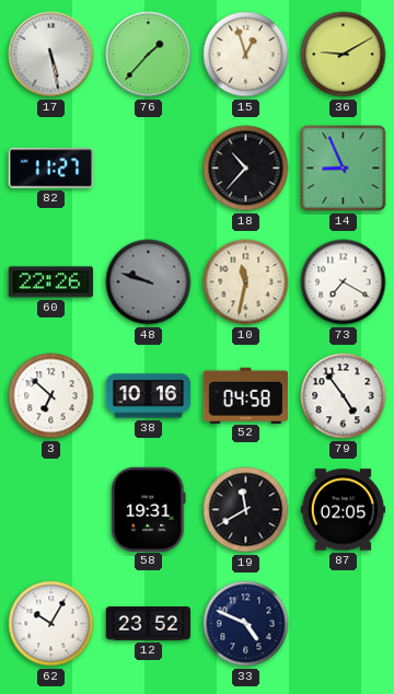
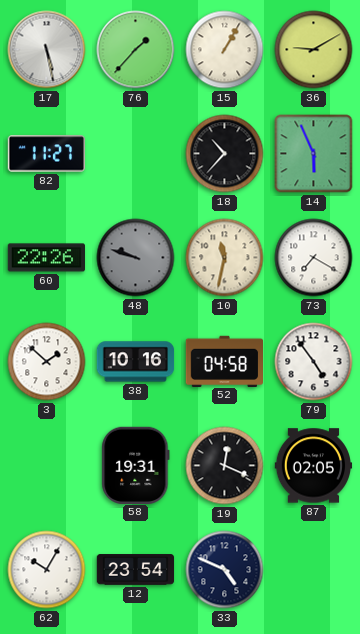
15: 12:57 -> 1:05
14: 8:56 -> 5:56
3: 6:52 -> 1:52
19: 11:40 -> 12:19
12: 23:52 -> 23:54
